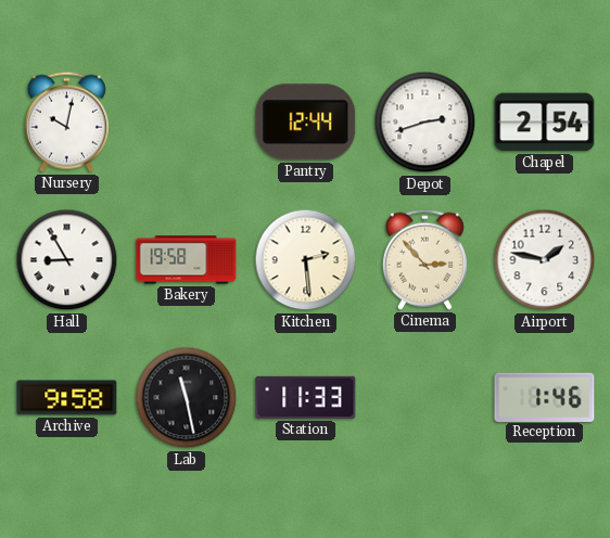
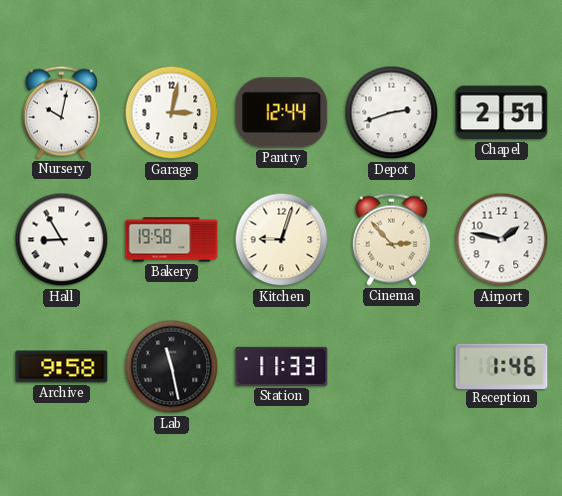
Garage: none -> 3:02
Chapel: 2:54 -> 2:51
Kitchen: 2:29 -> 9:03
